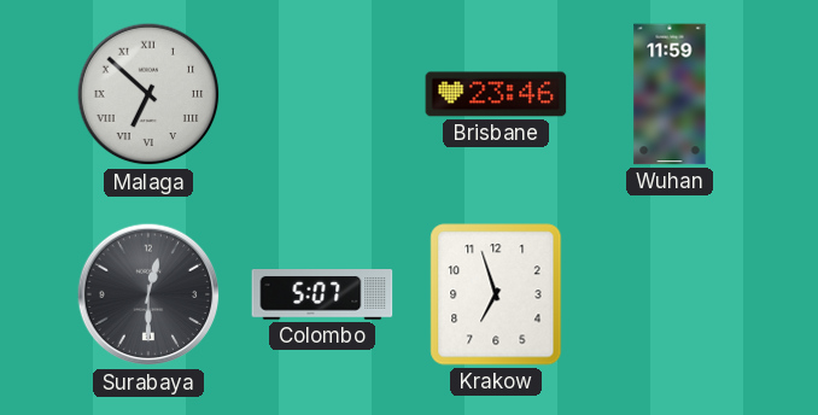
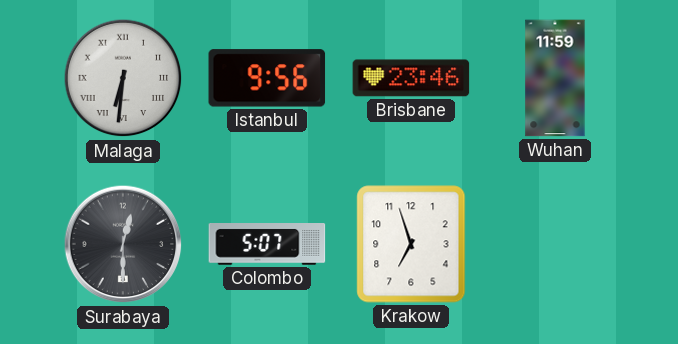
Malaga: 6:52 -> 6:31
Istanbul: none -> 9:56
